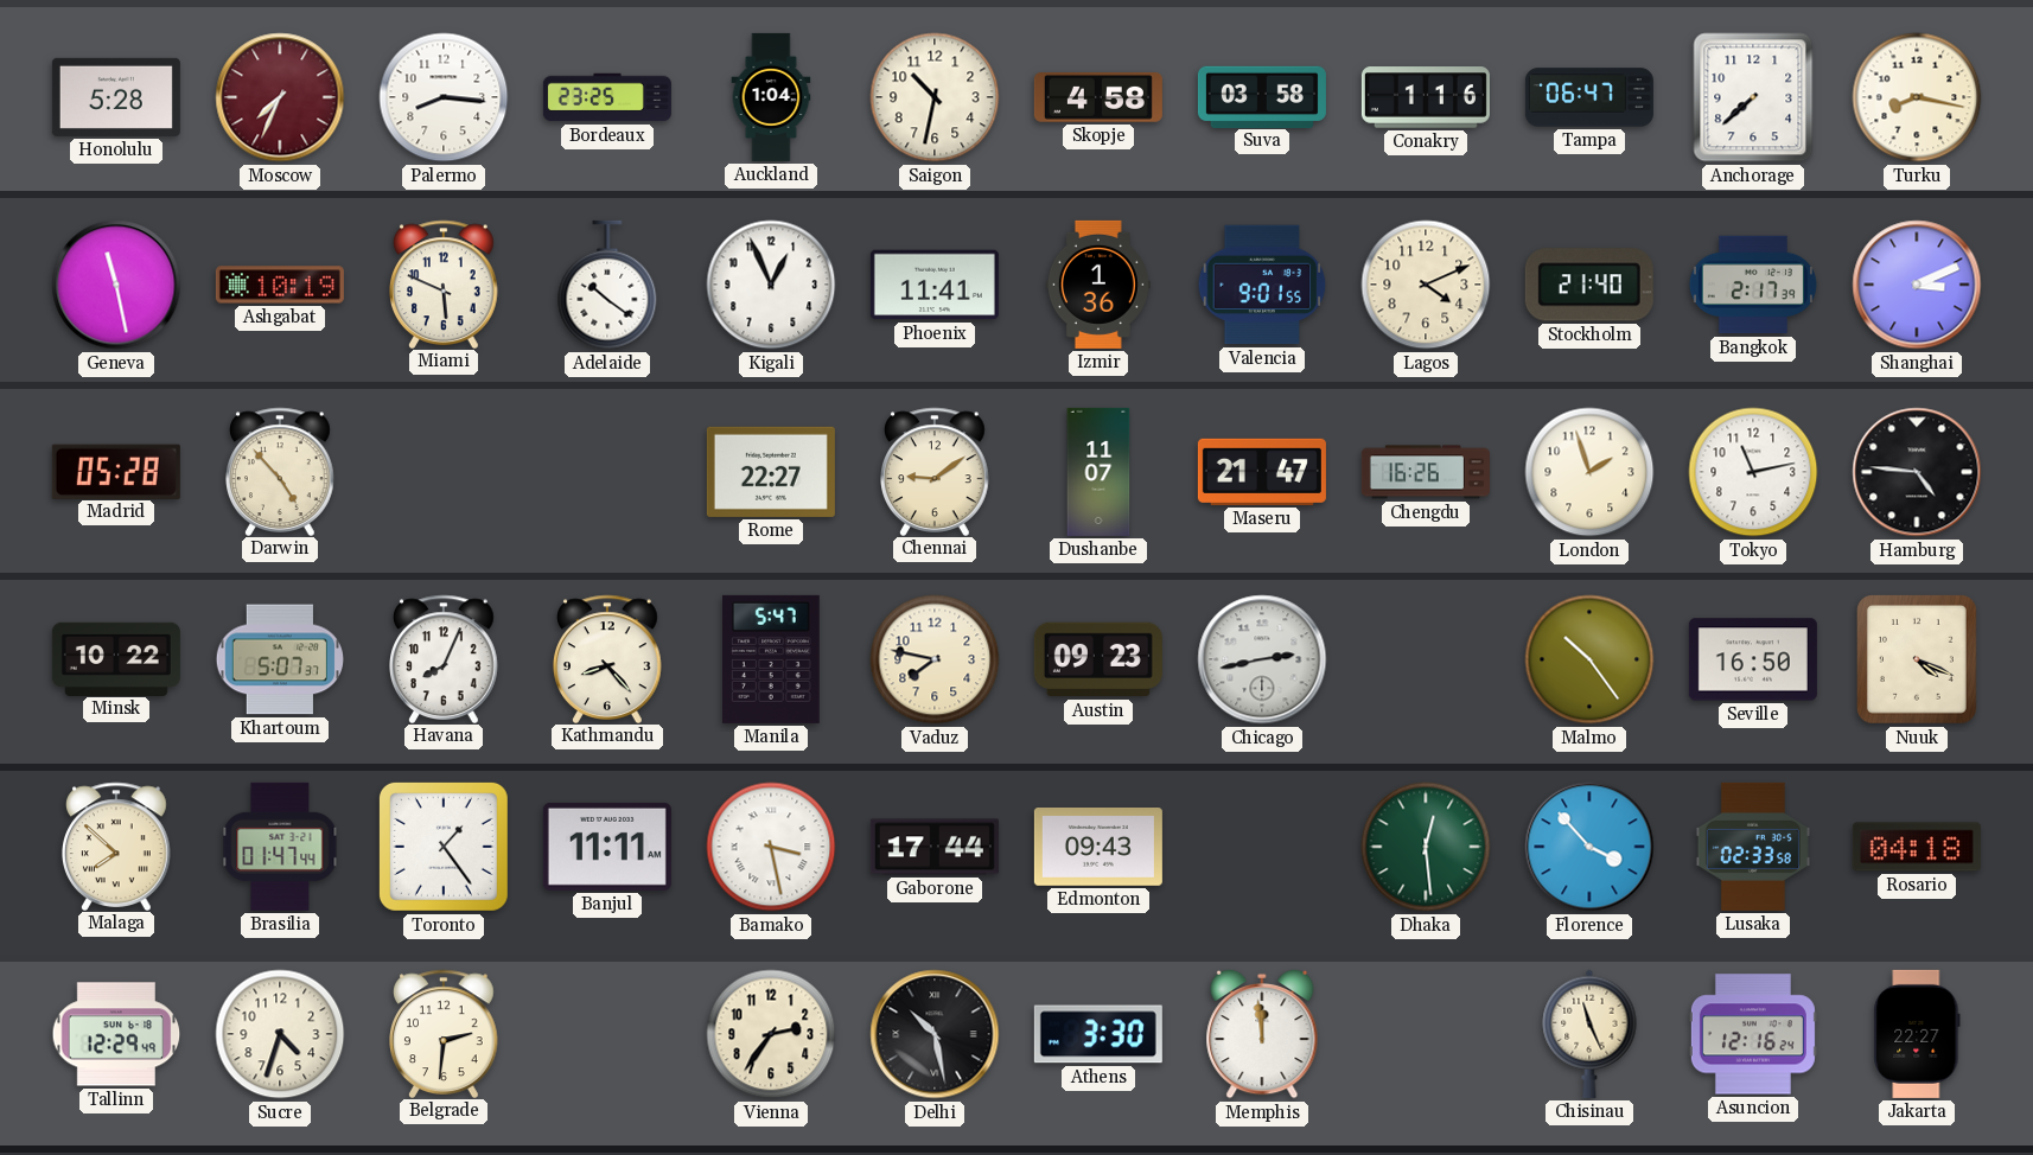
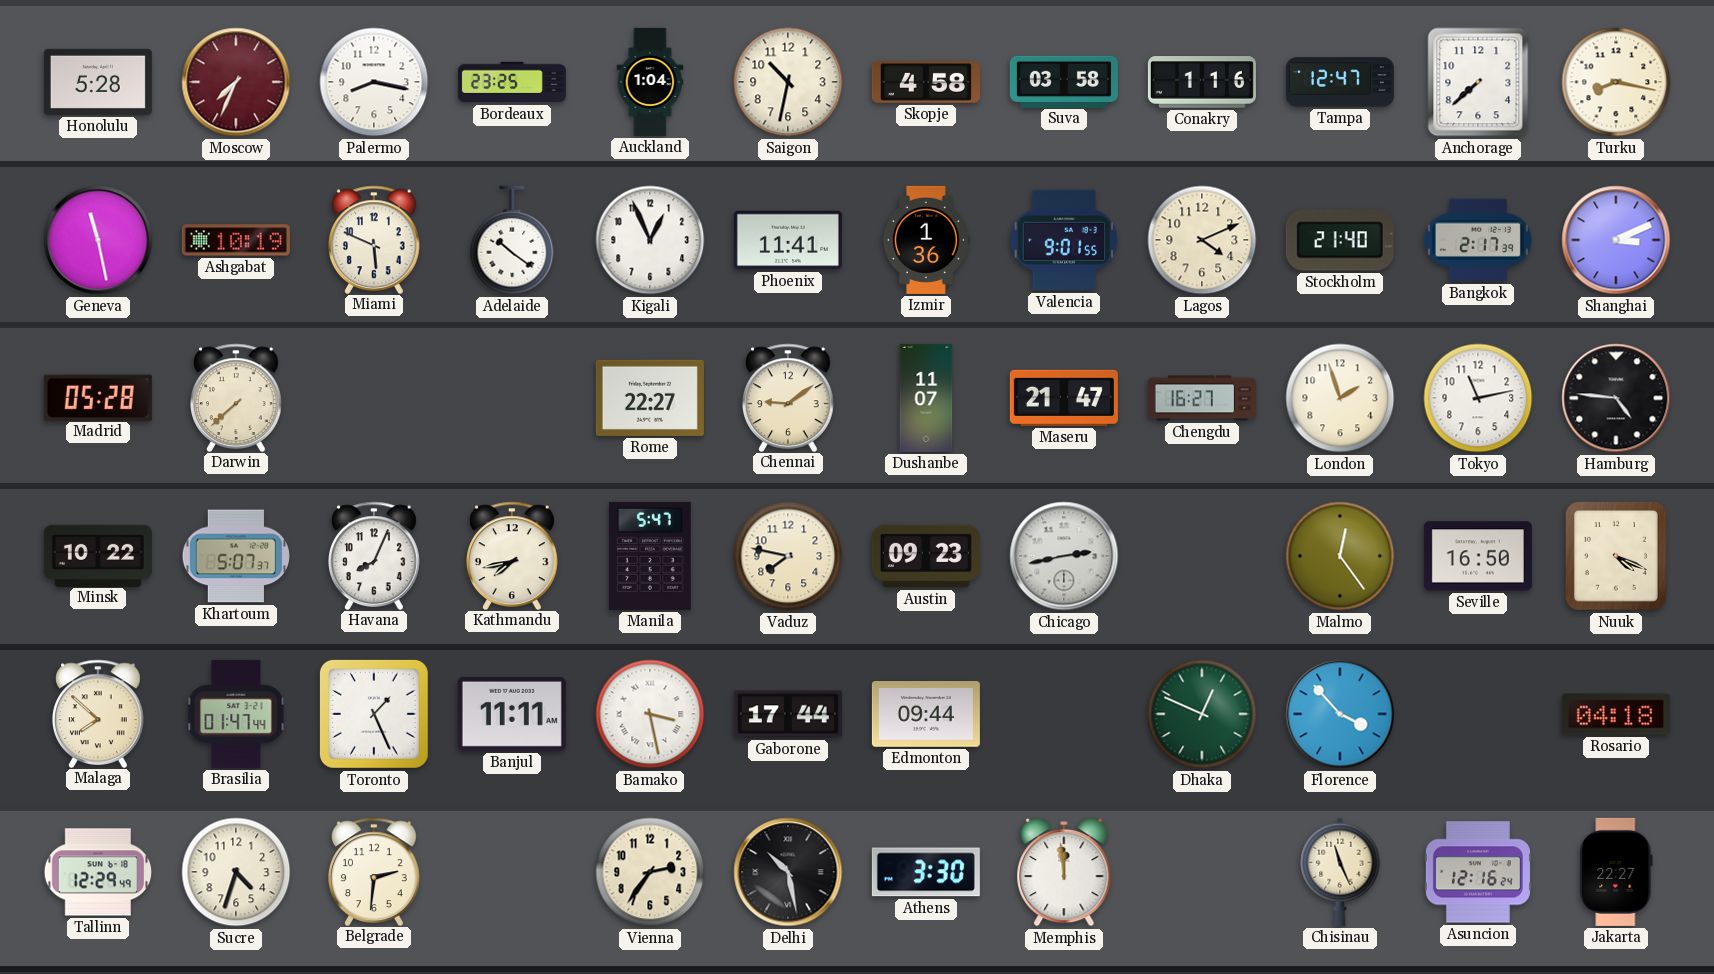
Palermo: 8:16 -> 8:17
Tampa: 06:47 -> 12:47
Darwin: 4:53 -> 7:38
Chengdu: 16:26 -> 16:27
Kathmandu: 8:23 -> 7:43
Malmo: 10:24 -> 12:24
Toronto: 1:24 -> 1:26
Edmonton: 09:43 -> 09:44
Dhaka: 12:29 -> 12:49
Lusaka: 02:33 -> none
